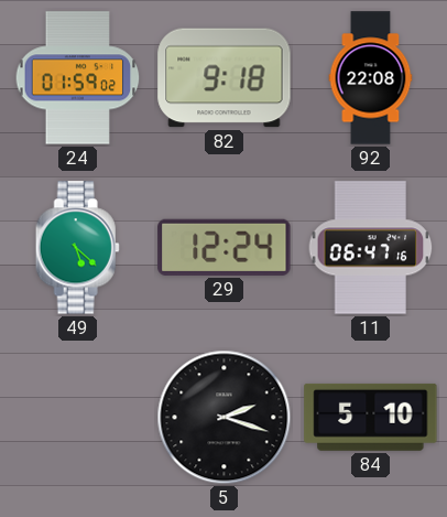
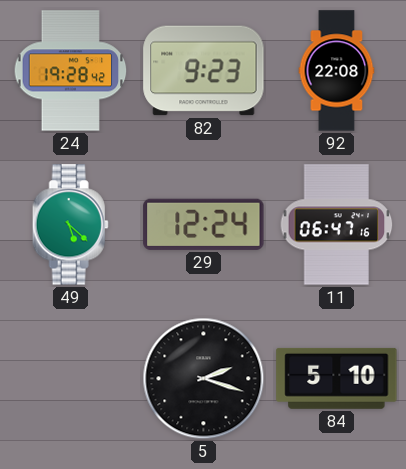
24: 01:59 -> 19:28
82: 9:18 -> 9:23
